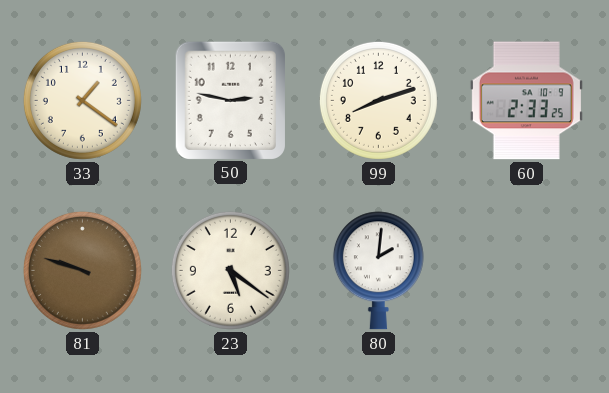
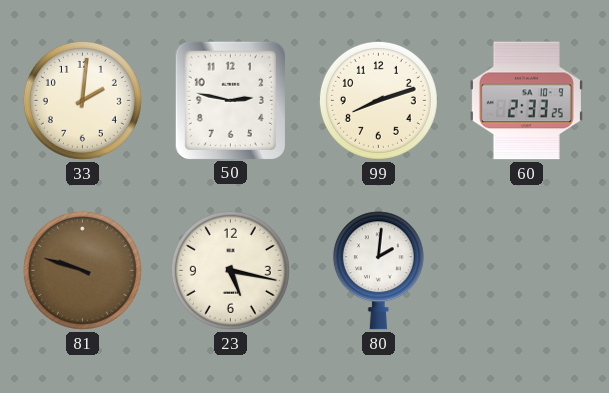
33: 1:21 -> 2:01
23: 5:21 -> 5:17
